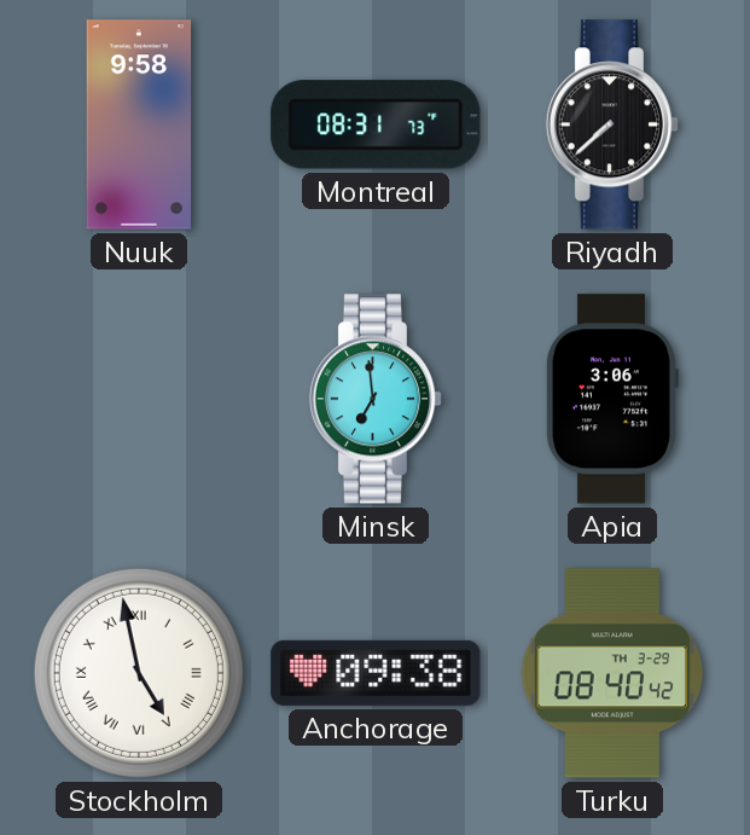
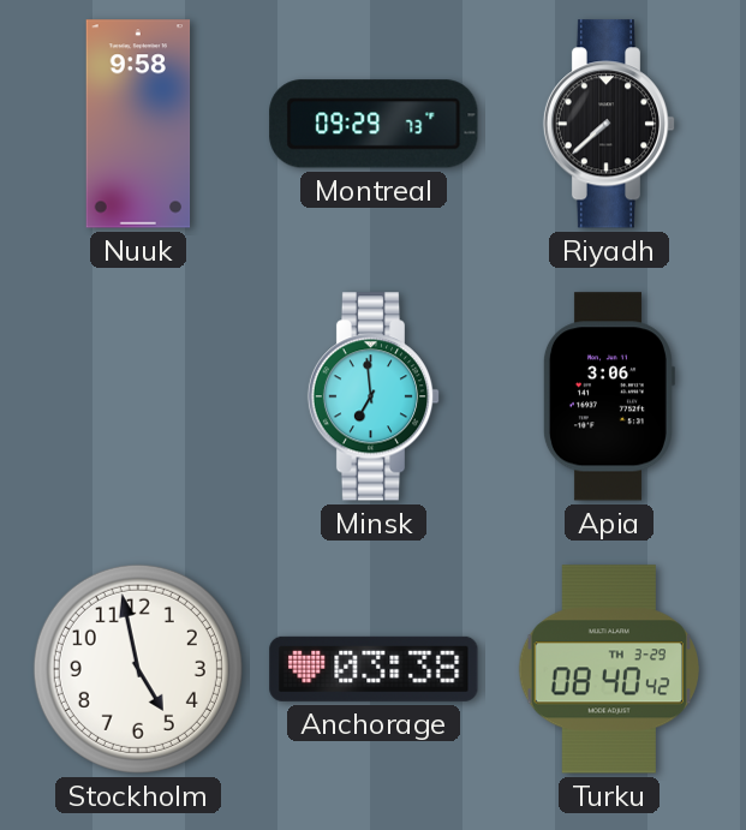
Montreal: 08:31 -> 09:29
Stockholm numerals: Roman -> Arabic
Anchorage: 09:38 -> 03:38
